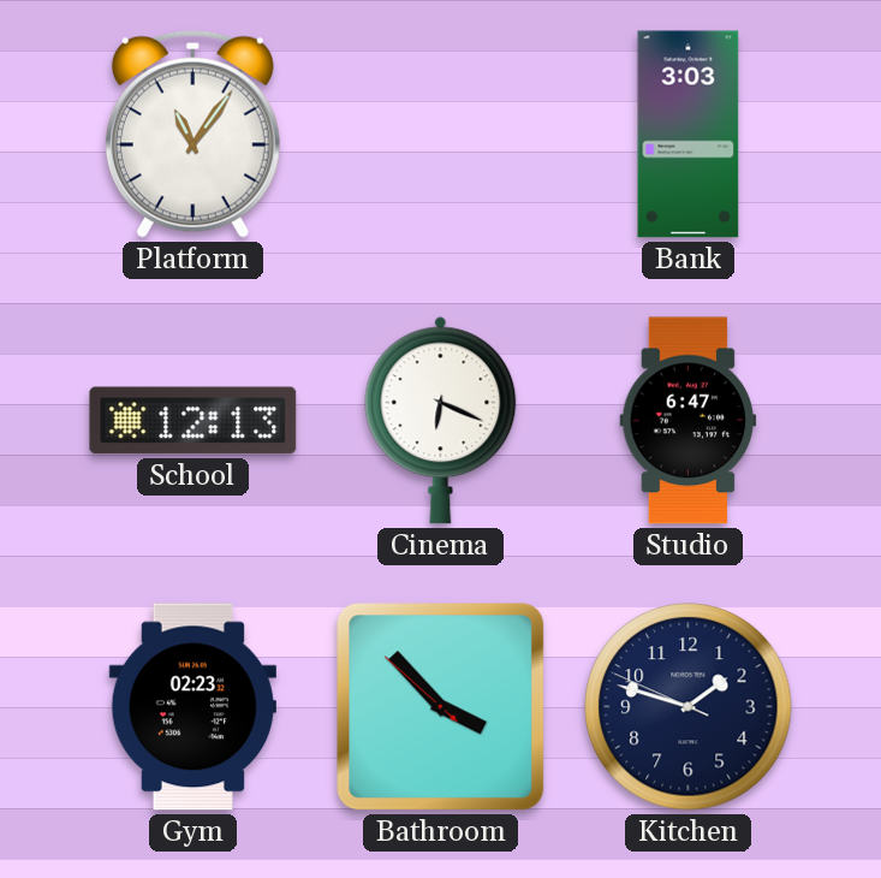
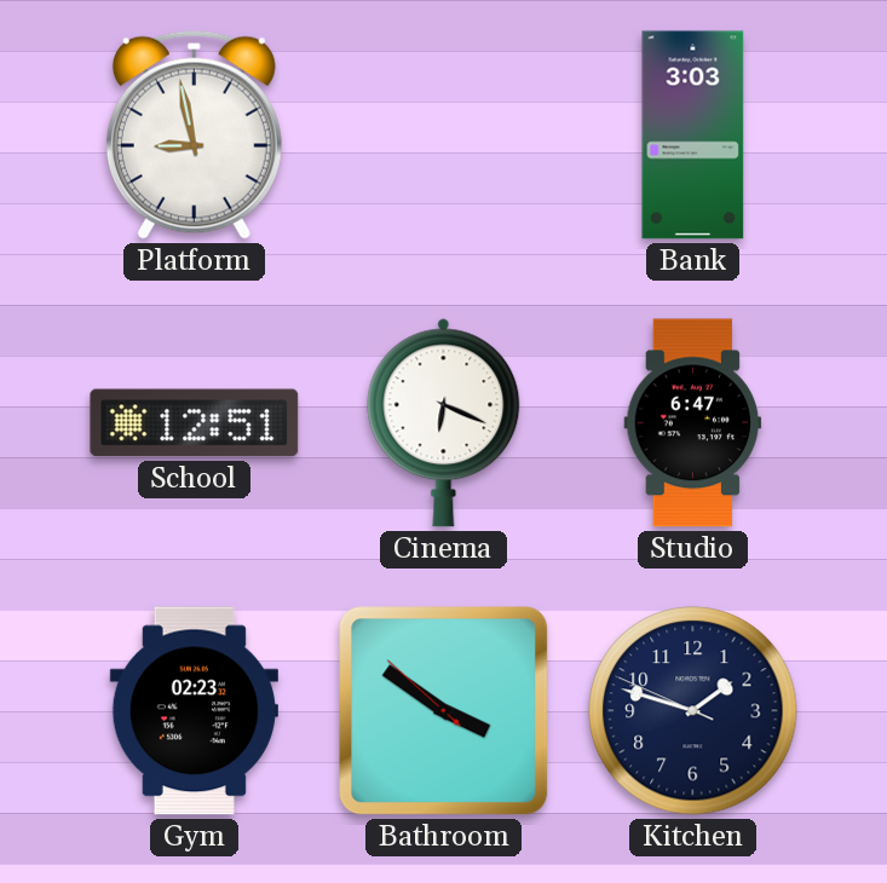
Platform: 11:06 -> 8:58
School: 12:13 -> 12:51
Bathroom: 3:52 -> 3:50
